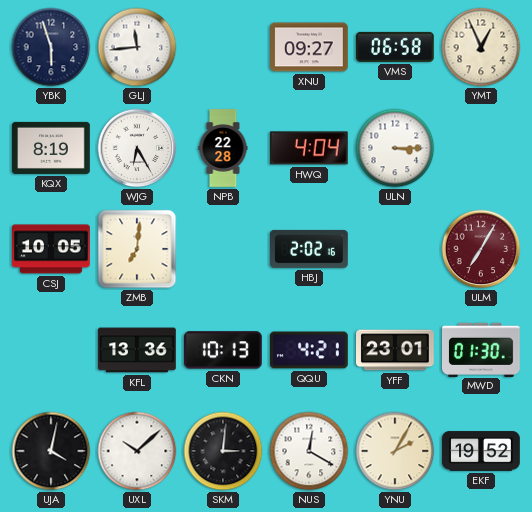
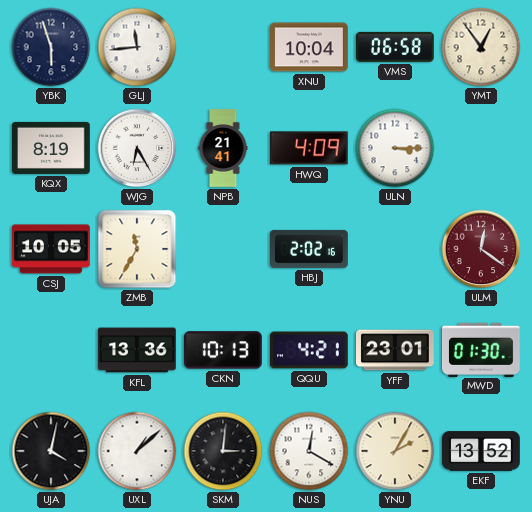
XNU: 09:27 -> 10:04
YMT: 12:56 -> 12:54
NPB: 22:28 -> 21:41
HWQ: 4:04 -> 4:09
ZMB: 7:01 -> 11:35
ULM: 7:05 -> 12:21
UXL: 10:08 -> 1:08
EKF: 19:52 -> 13:52
